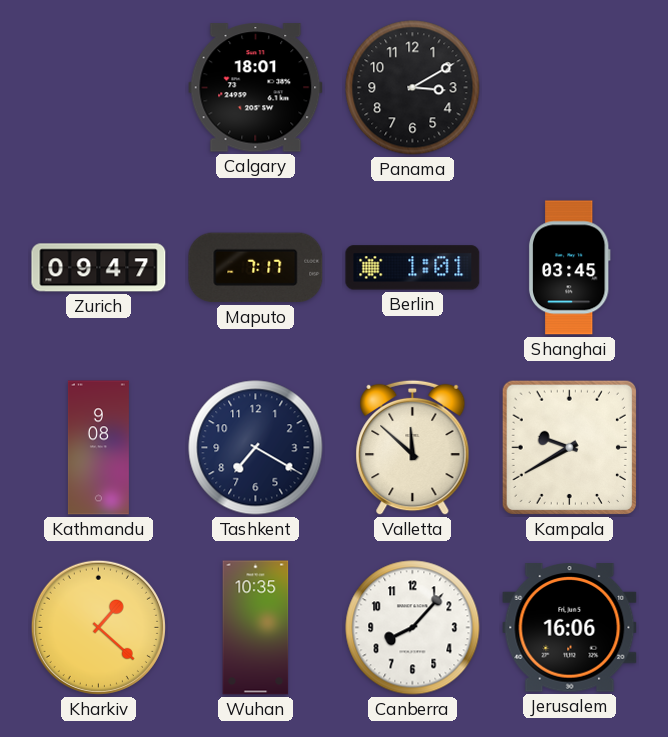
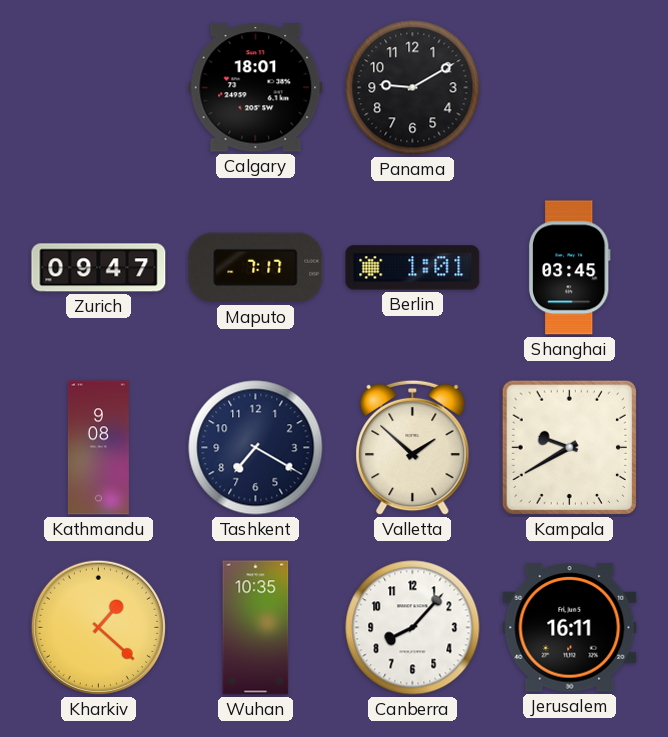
Panama: 3:10 -> 9:10
Valletta: 11:52 -> 1:52
Jerusalem: 16:06 -> 16:11
